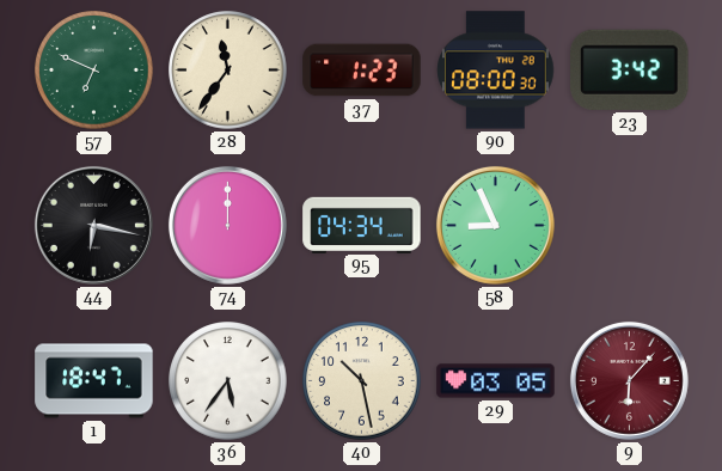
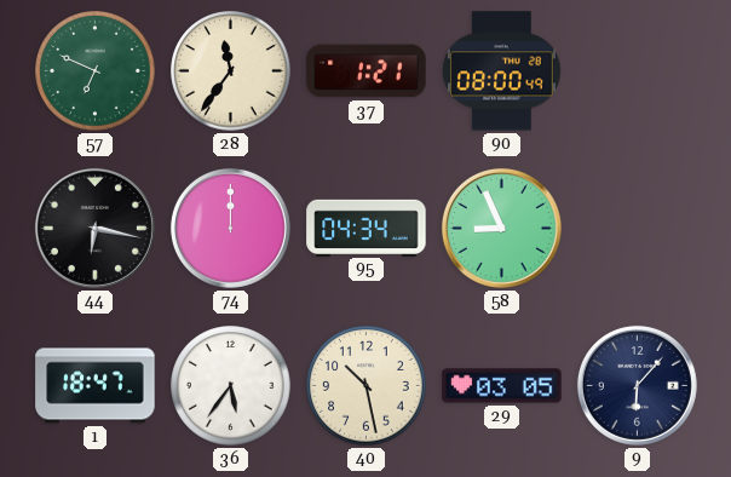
37: 1:23 -> 1:21
90: 08:00:30 -> 08:00:49
23: 3:42 -> none
9 dial: burgundy -> navy
